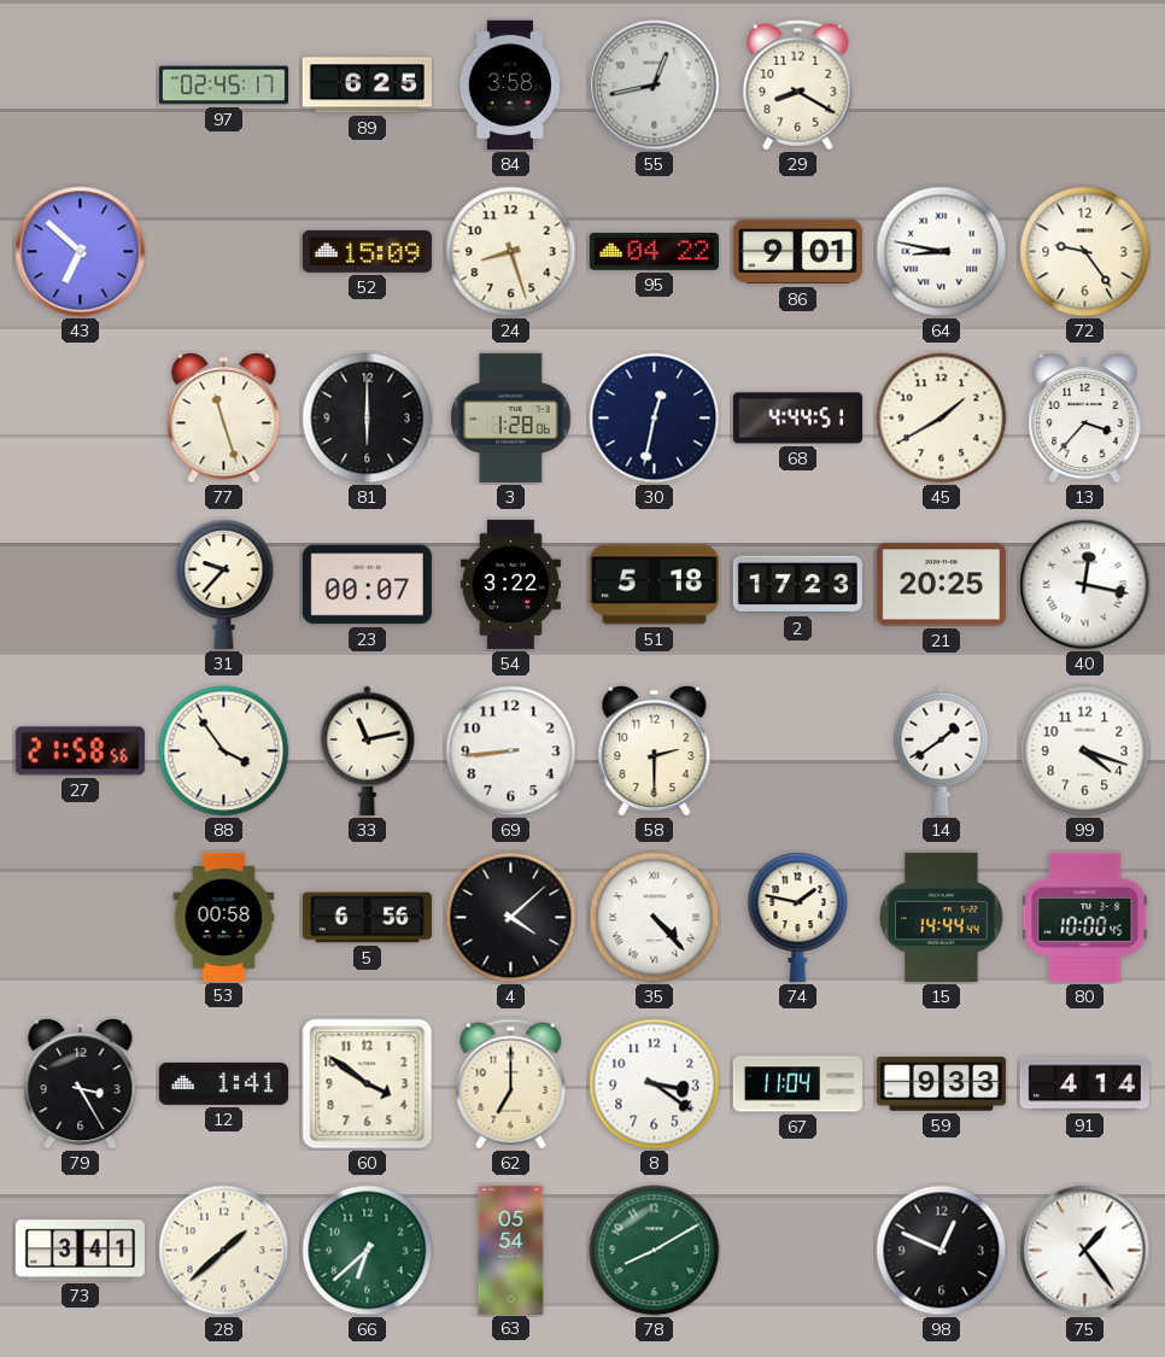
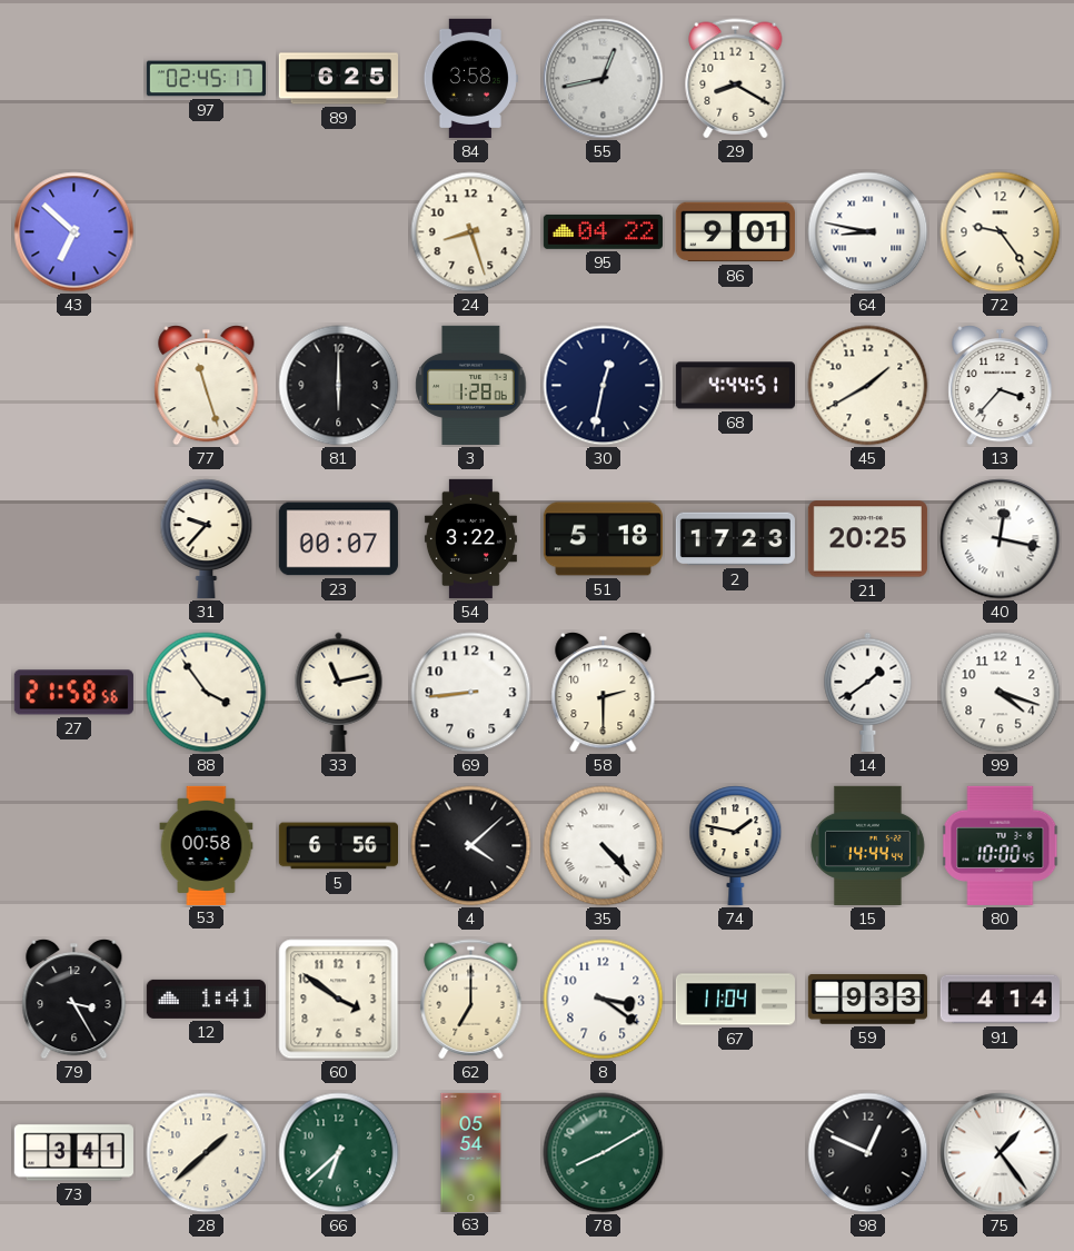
52: 15:09 -> none
